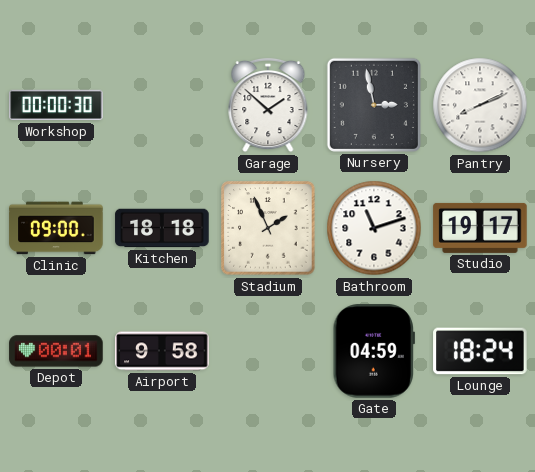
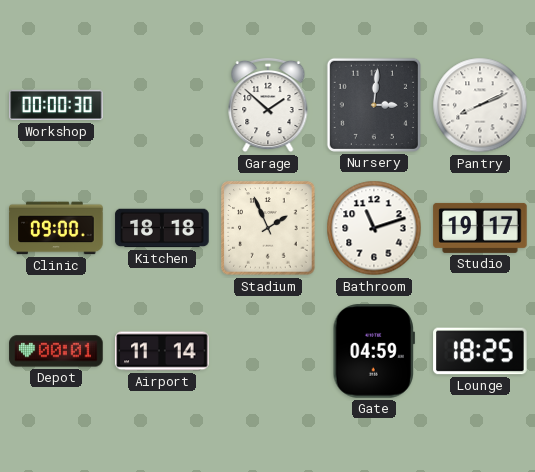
Nursery: 2:58 -> 3:01
Airport: 9:58 -> 11:14
Lounge: 18:24 -> 18:25
